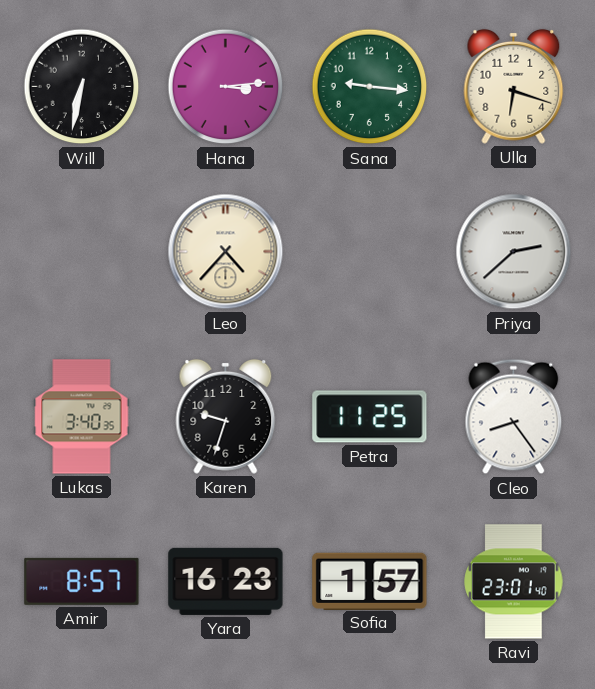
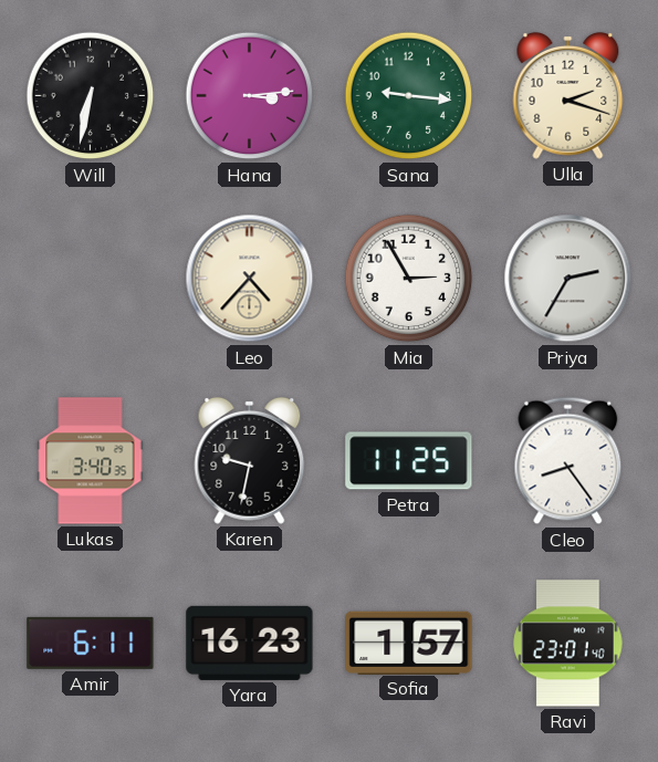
Ulla: 6:18 -> 2:18
Mia: none -> 2:55
Priya: 2:38 -> 2:35
Karen: 9:33 -> 9:32
Amir: 8:57 -> 6:11
